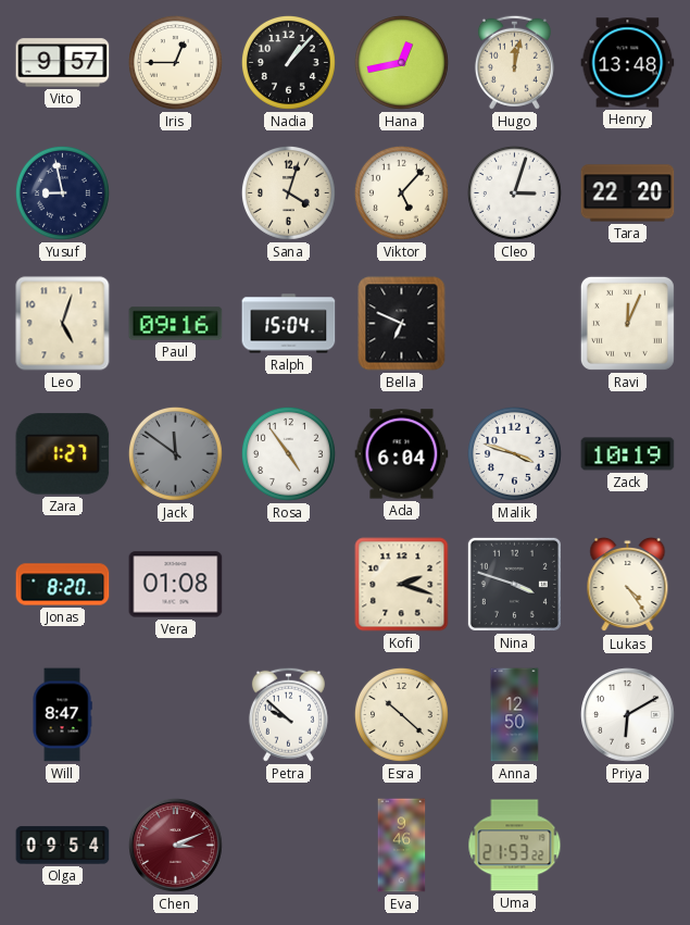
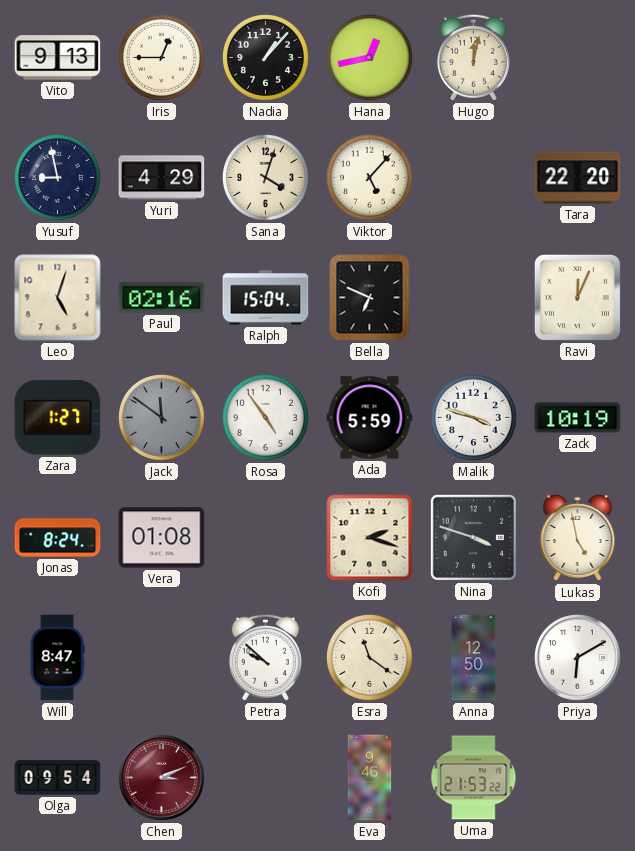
Vito: 9:57 -> 9:13
Henry: 13:48 -> none
Yuri: none -> 4:29
Cleo: 3:03 -> none
Paul: 09:16 -> 02:16
Ada: 6:04 -> 5:59
Jonas: 8:20 -> 8:24
Lukas: 4:24 -> 4:58
Esra: 10:22 -> 11:21
